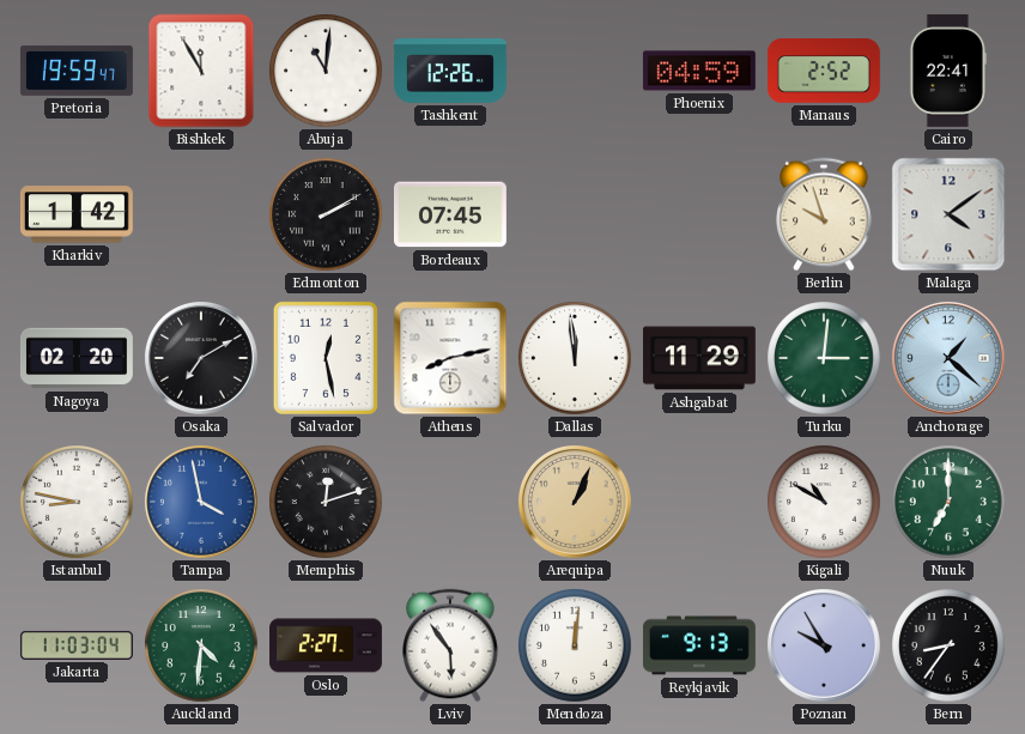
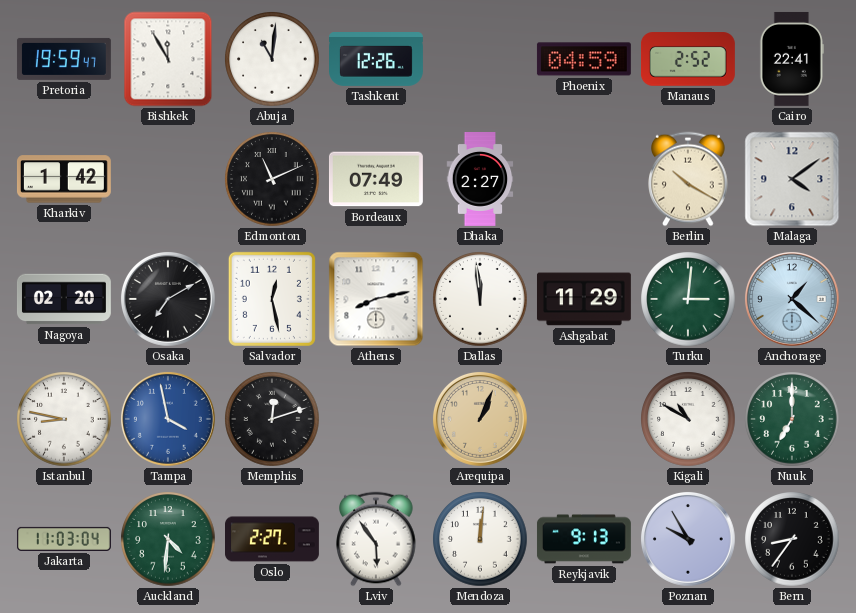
Edmonton: 2:10 -> 11:11
Bordeaux: 07:45 -> 07:49
Dhaka: none -> 2:27
Berlin: 9:57 -> 10:20
